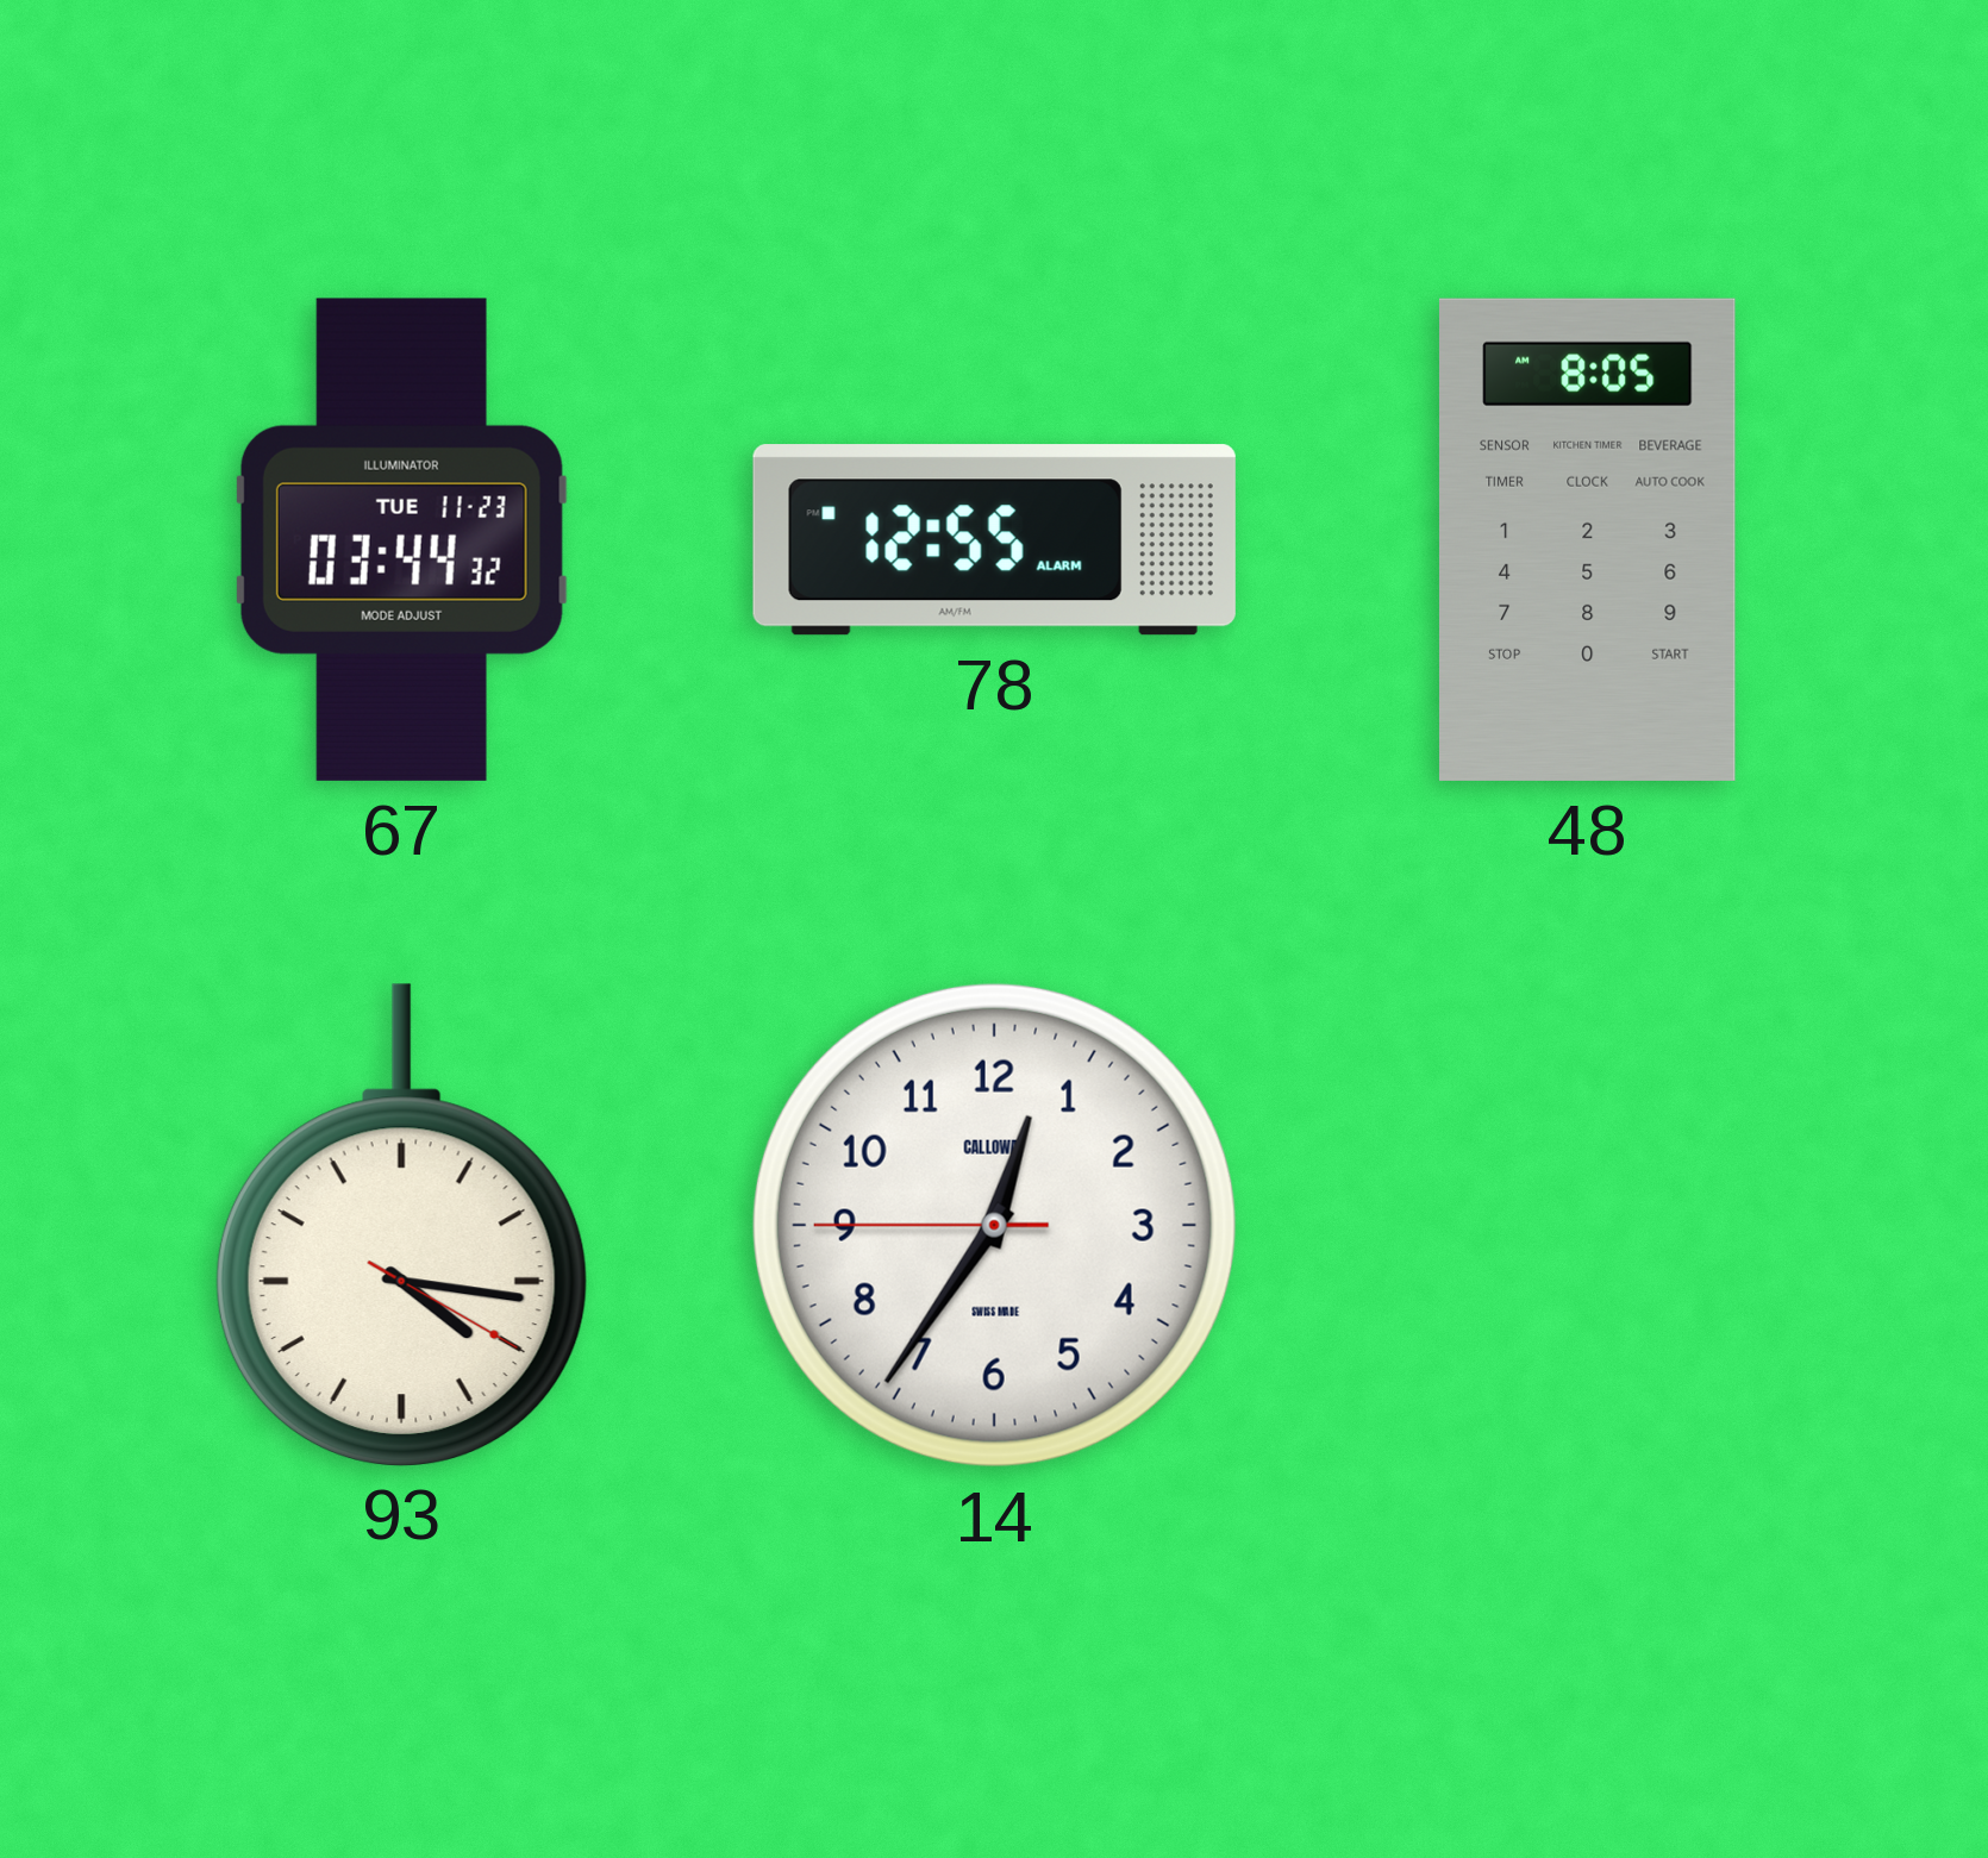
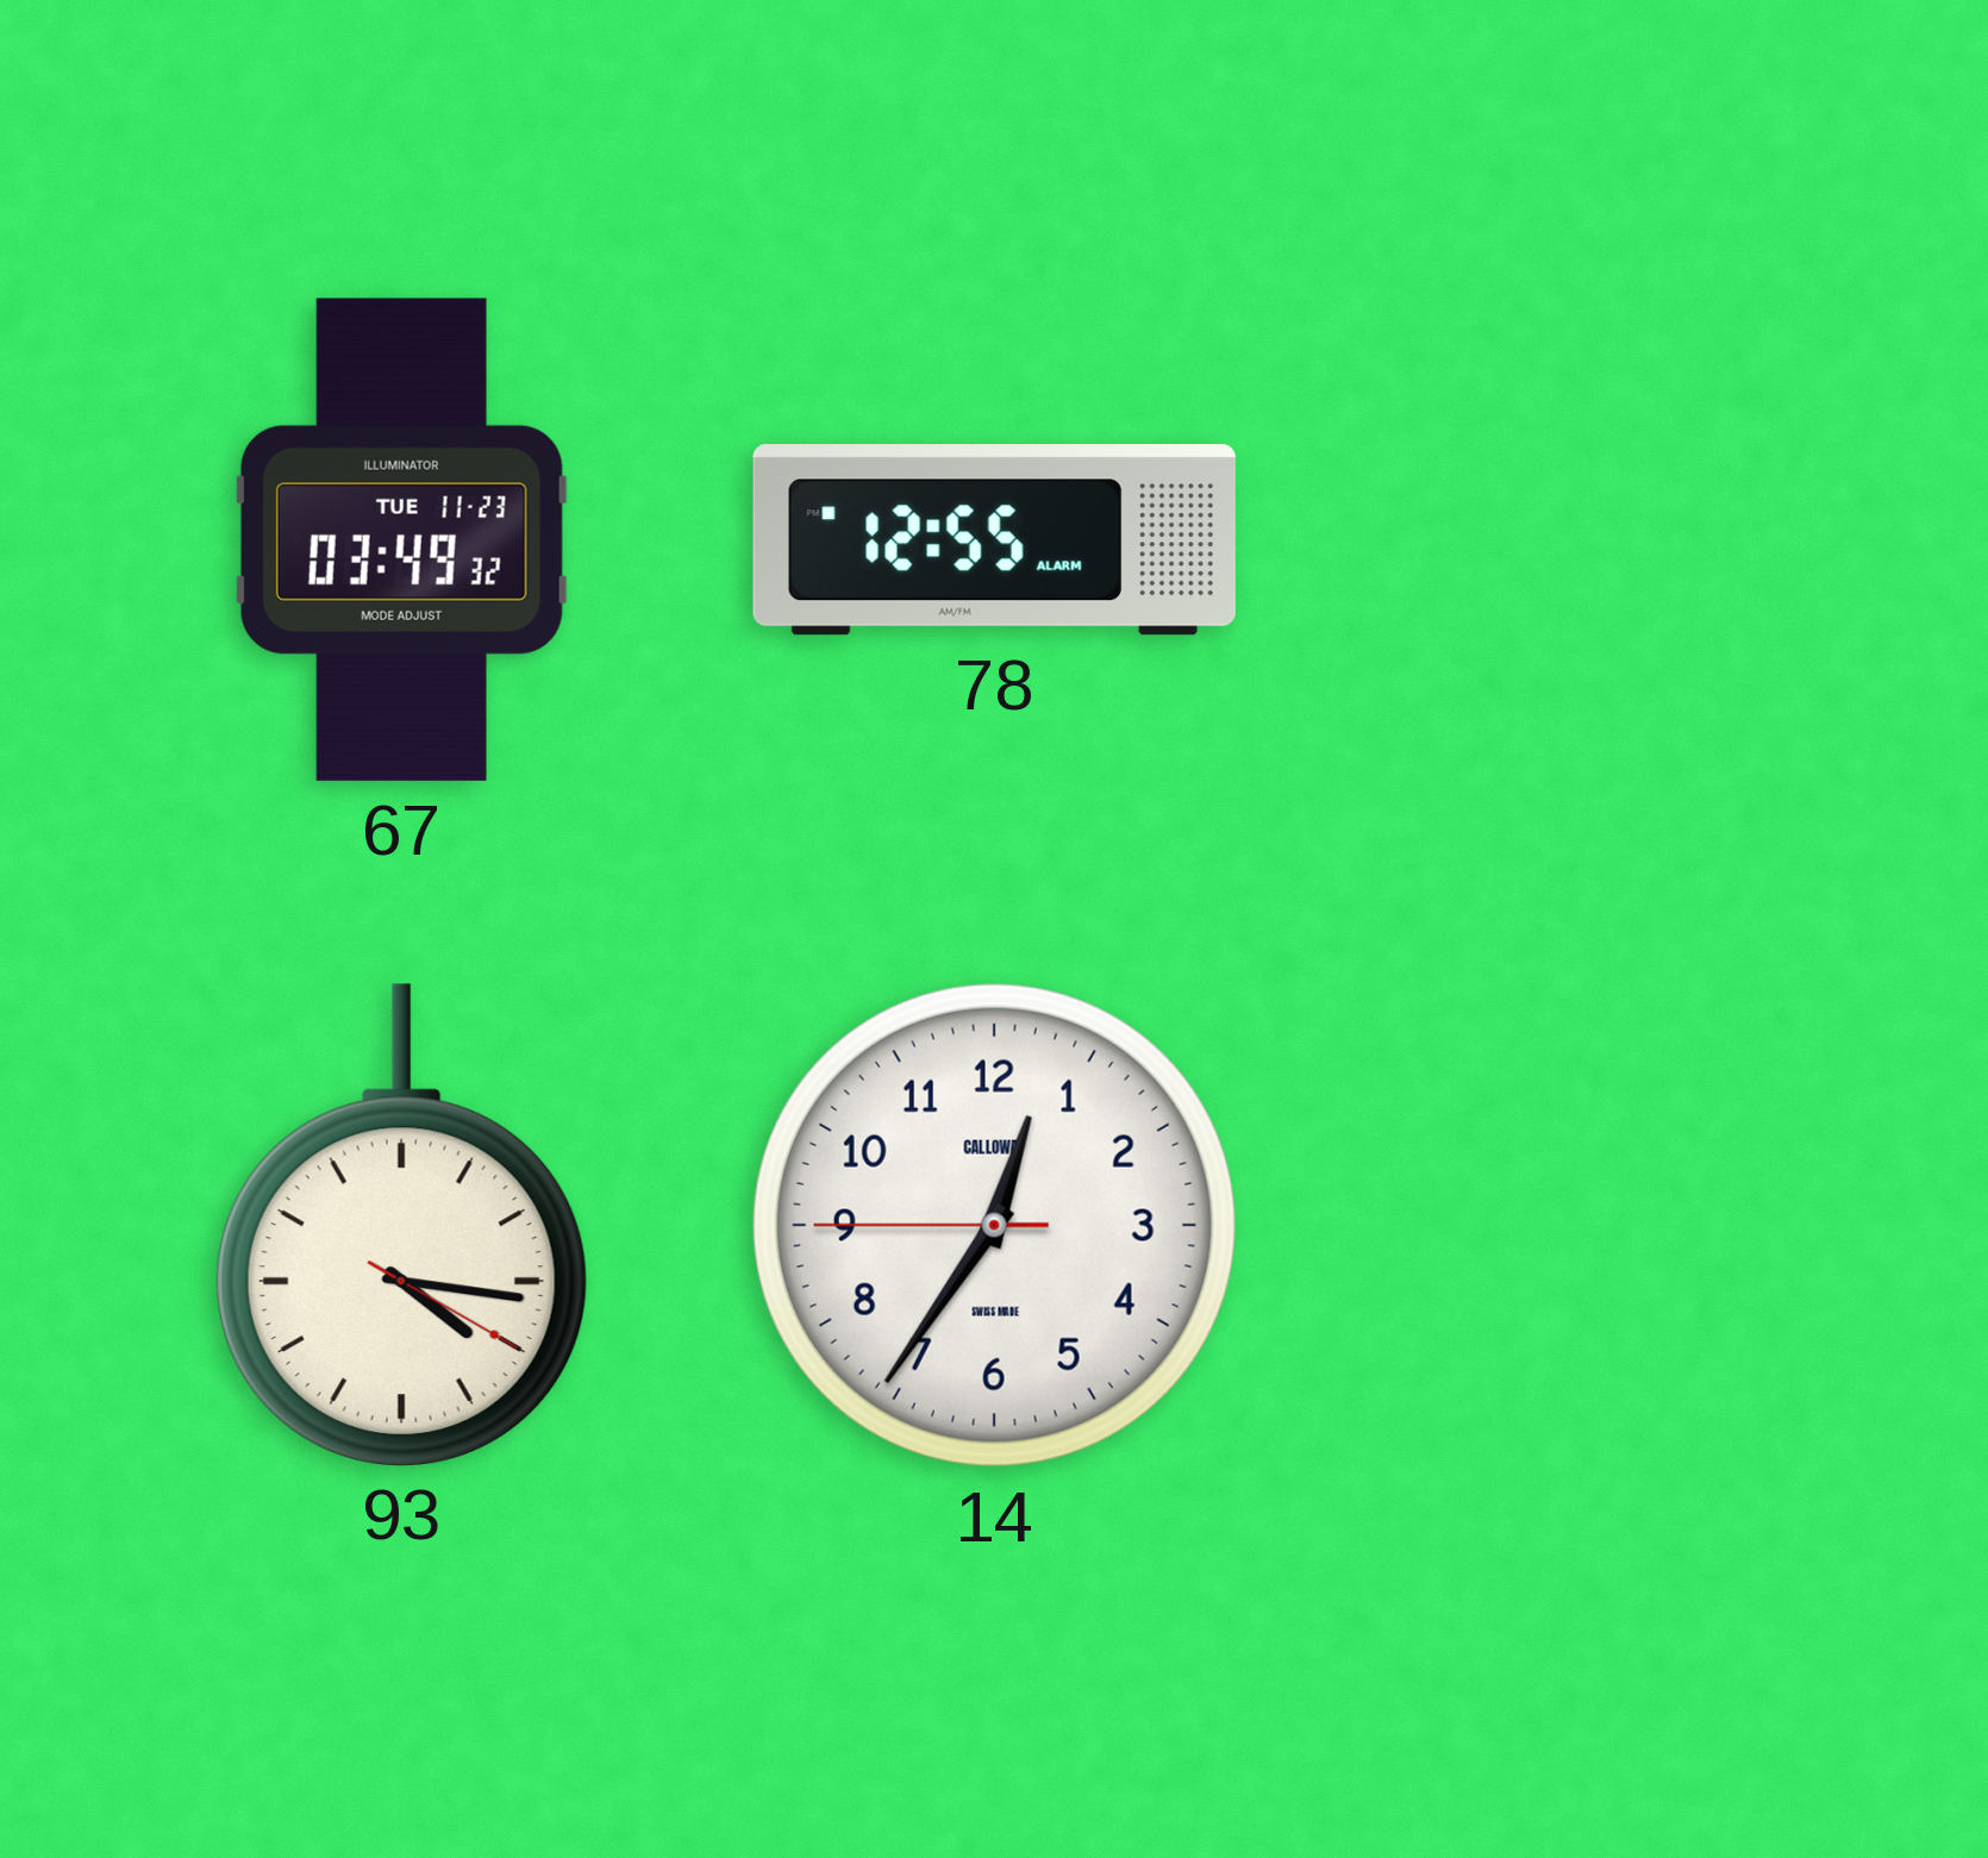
67: 03:44 -> 03:49
48: 8:05 -> none
